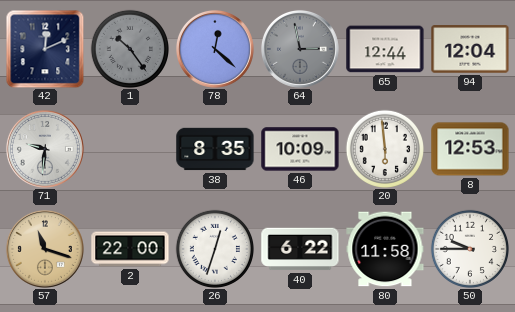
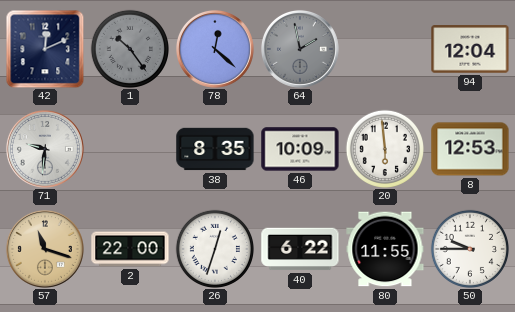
64: 2:58 -> 1:58
65: 12:44 -> none
80: 11:58 -> 11:55
